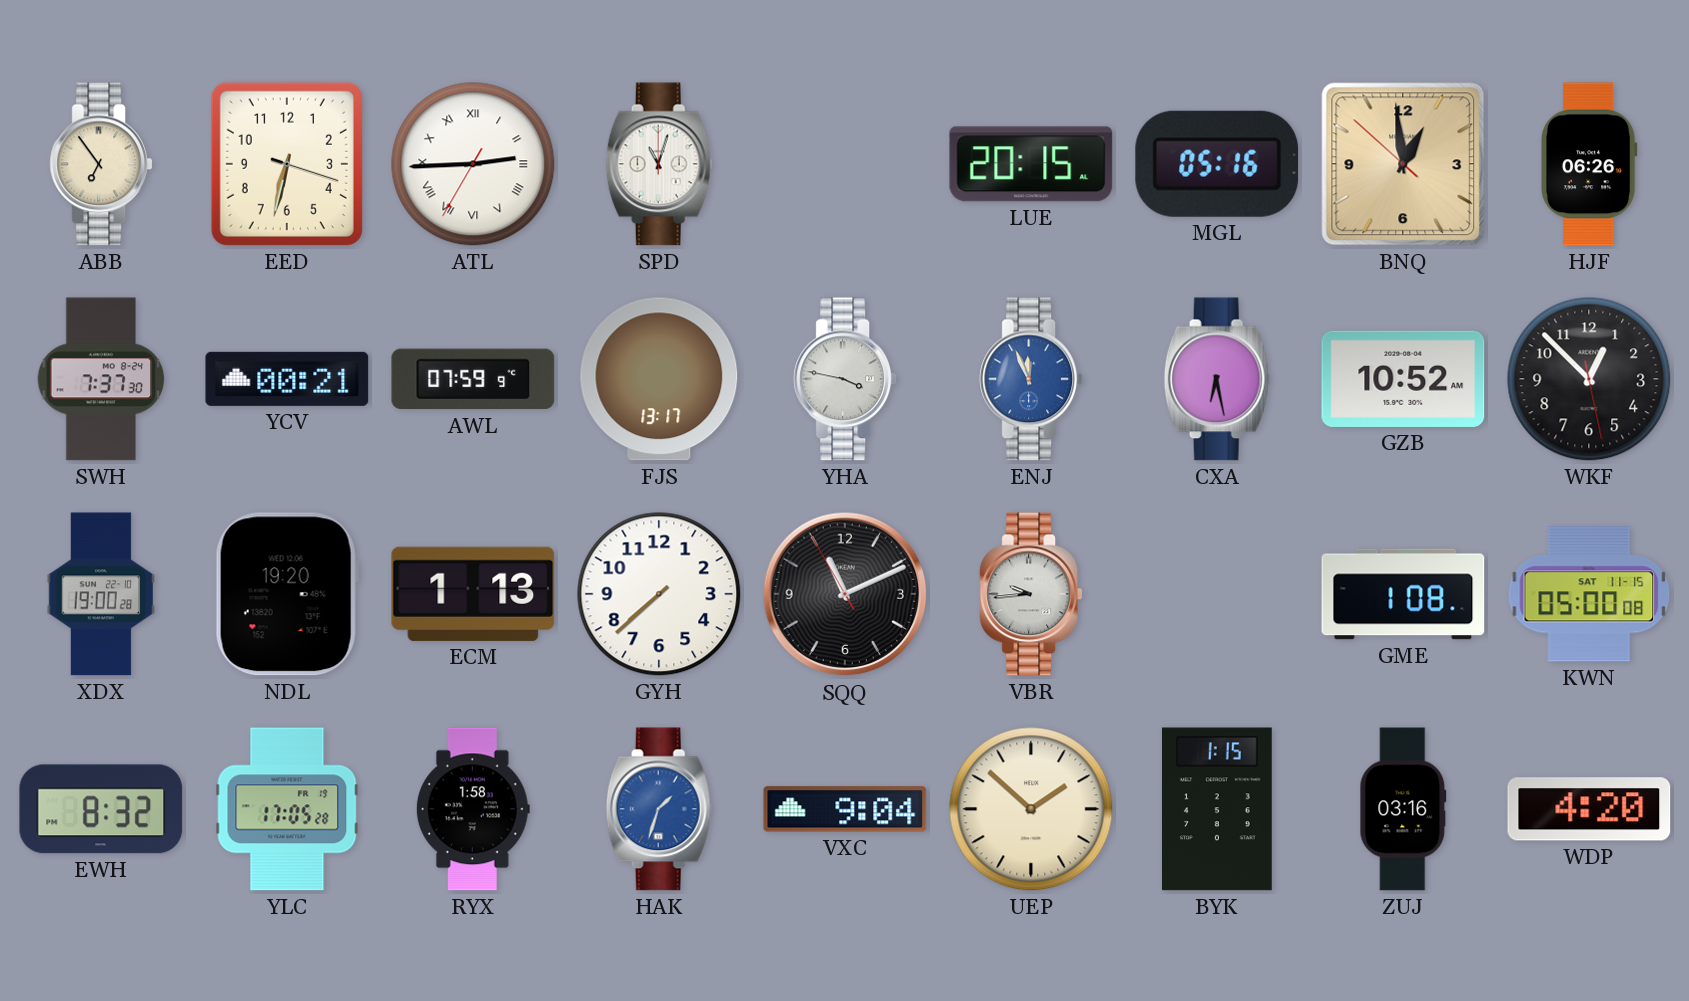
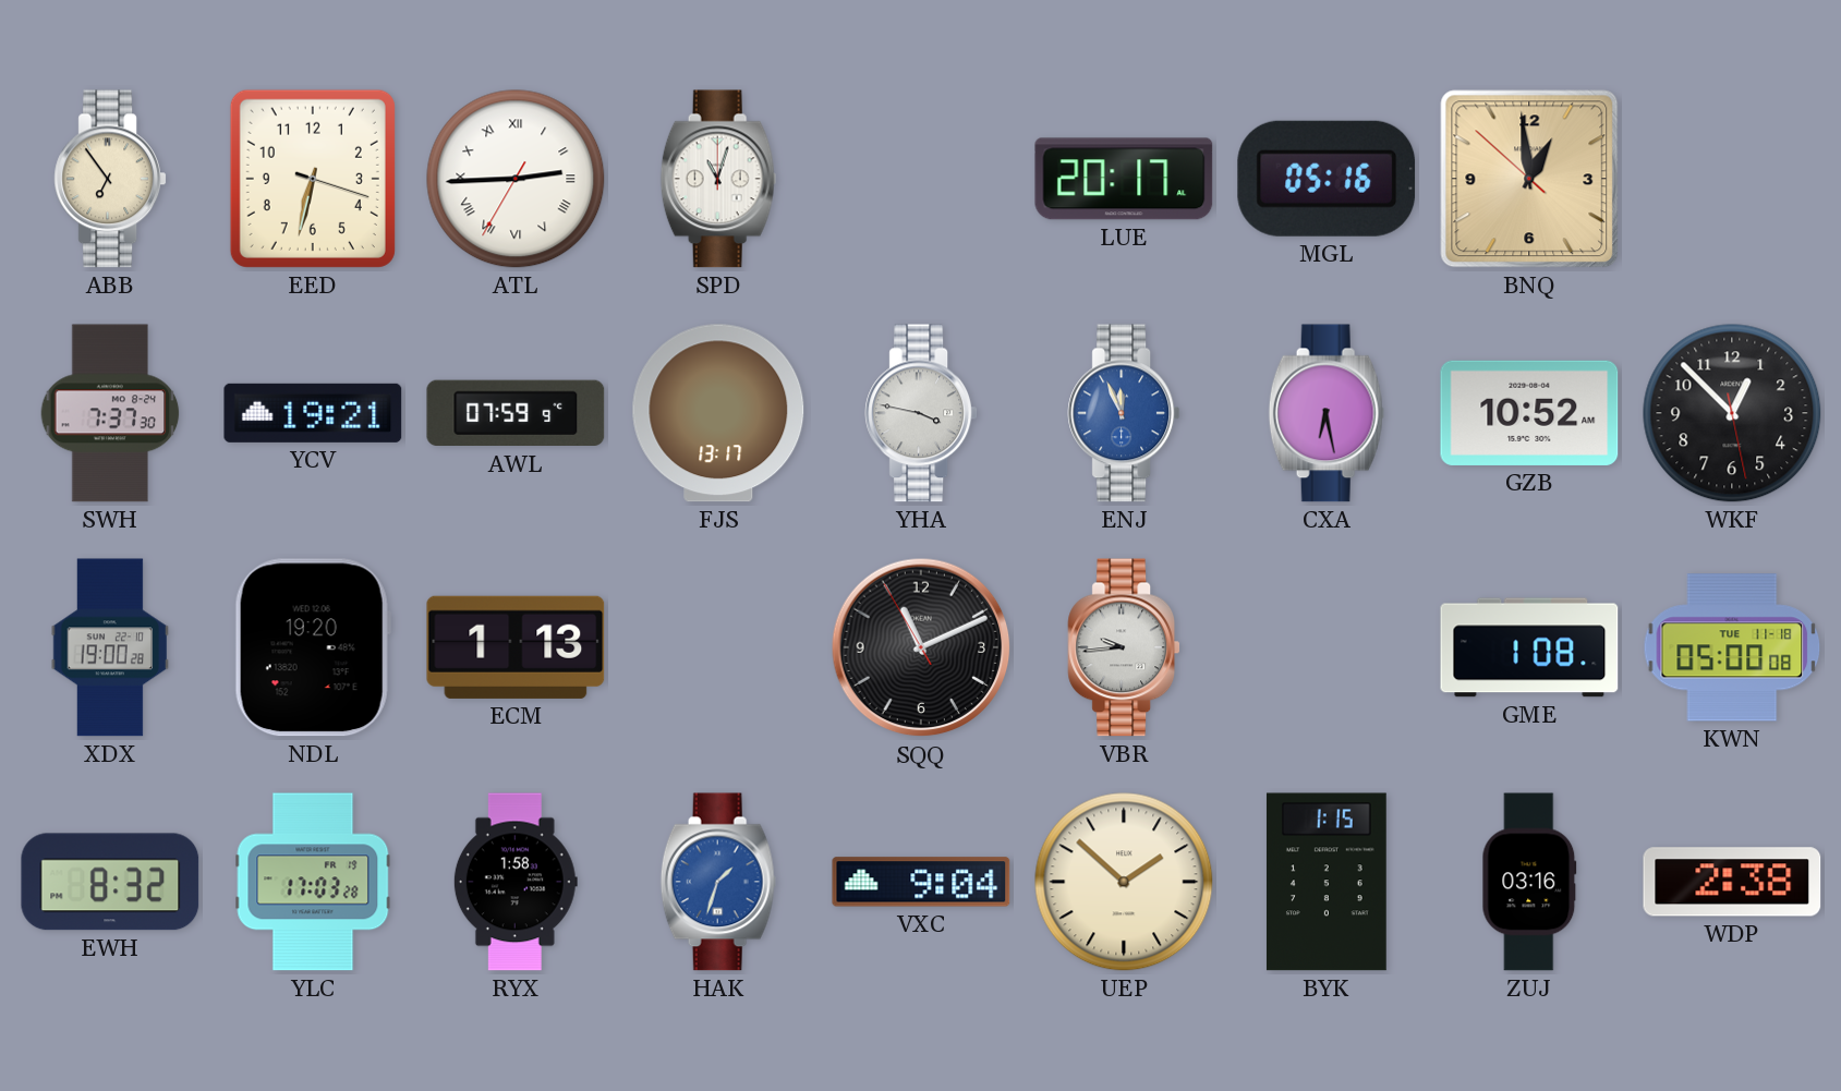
LUE: 20:15 -> 20:17
HJF: 06:26 -> none
YCV: 00:21 -> 19:21
GYH: 7:38 -> none
KWN date: SAT 11-15 -> TUE 11-18
YLC: 17:05 -> 17:03
WDP: 4:20 -> 2:38
